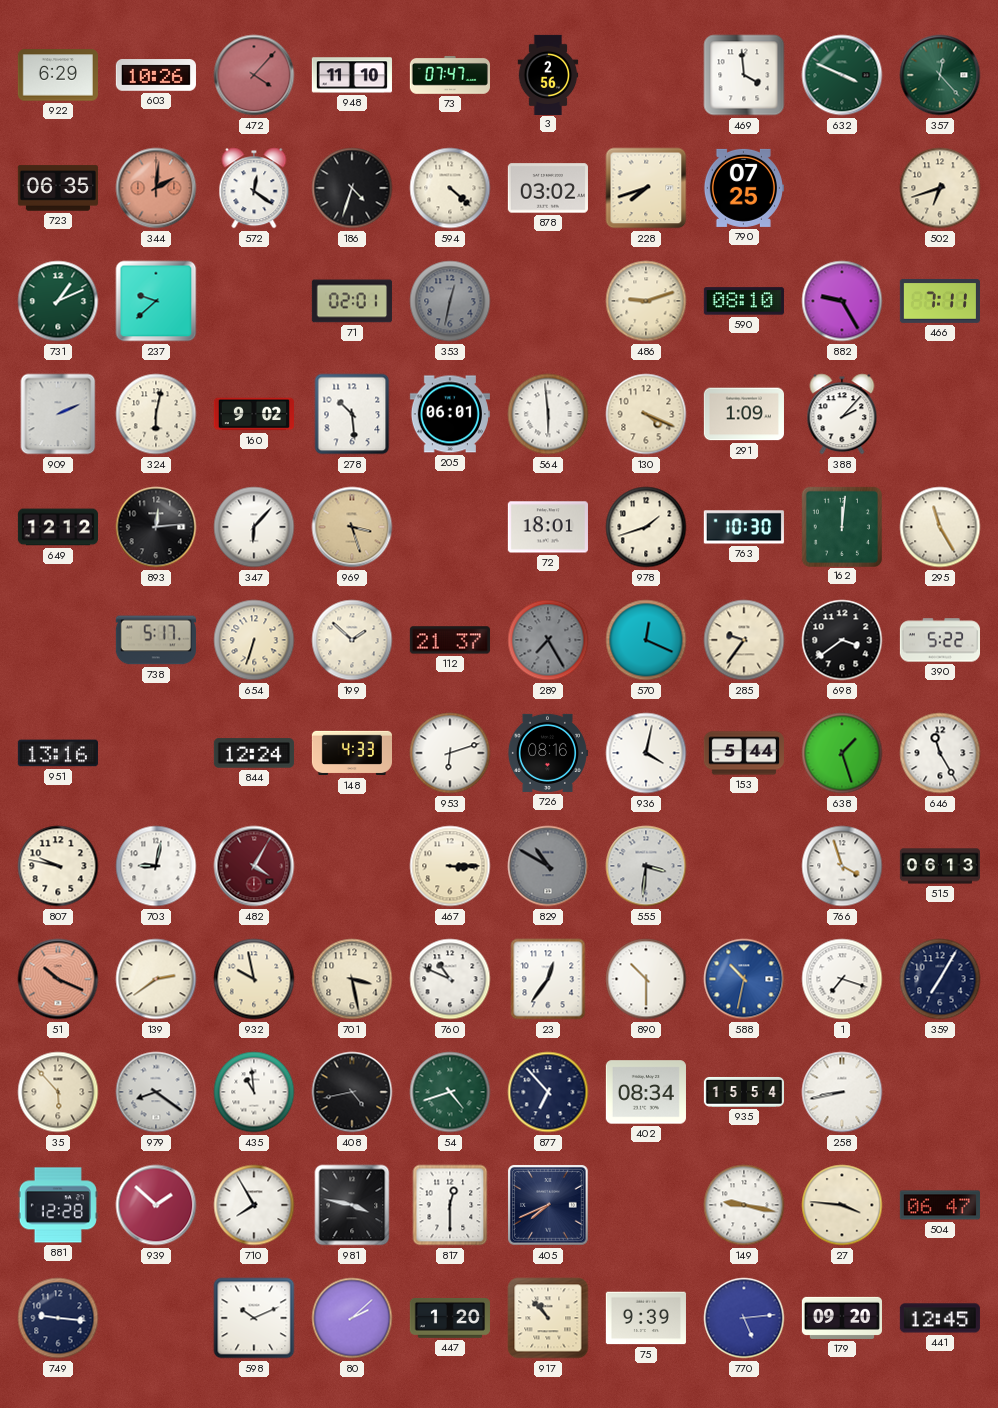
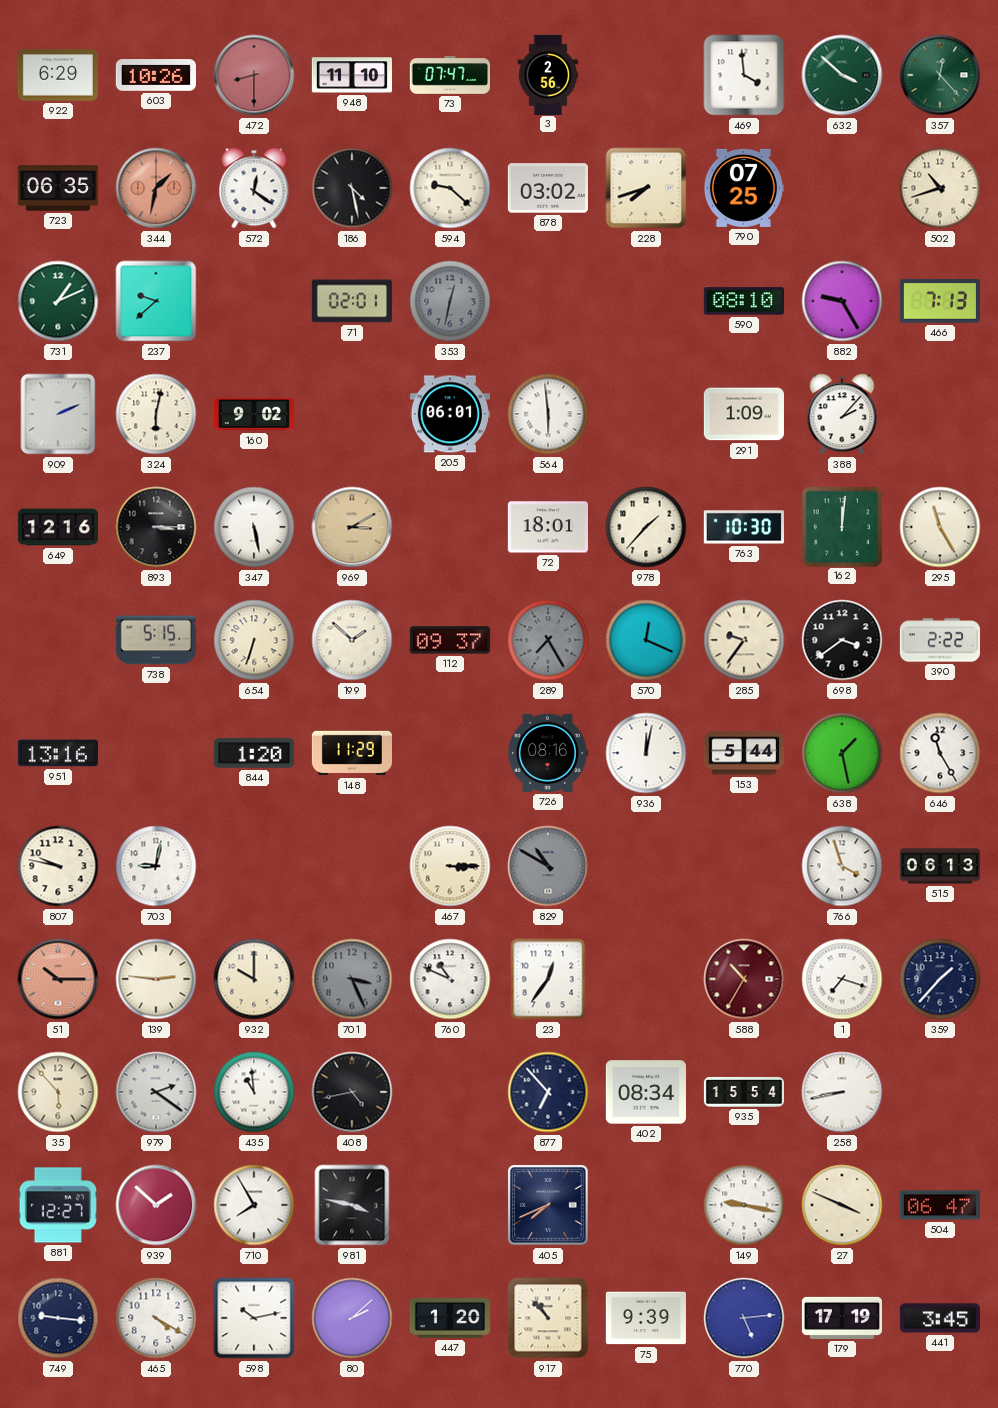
472: 4:07 -> 8:30
632: 3:49 -> 3:52
344: 2:01 -> 1:32
186: 4:33 -> 4:28
594: 4:22 -> 9:22
502: 6:42 -> 10:42
486: 9:12 -> none
466: 7:11 -> 7:13
278: 10:29 -> none
130: 4:19 -> none
649: 12:12 -> 12:16
893: 12:14 -> 3:15
347: 6:07 -> 5:28
969: 3:27 -> 3:10
978: 1:42 -> 1:37
738: 5:17 -> 5:15
112: 21:37 -> 09:37
390: 5:22 -> 2:22
844: 12:24 -> 1:20
148: 4:33 -> 11:29
953: 6:12 -> none
936: 4:02 -> 12:02
638: 1:27 -> 1:28
482: 4:05 -> none
555: 3:31 -> none
51: 10:19 -> 10:15
139: 2:39 -> 2:46
932: 9:58 -> 10:00
701: 3:28 -> 3:26
701 dial: cream -> grey
890: 10:30 -> none
588: 10:32 -> 10:35
588 dial: blue -> burgundy
359: 7:05 -> 1:37
979: 8:21 -> 2:21
54: 4:42 -> none
881: 12:28 -> 12:27
817: 12:30 -> none
27: 3:46 -> 3:49
465: none -> 4:20
598: 10:11 -> 10:13
179: 09:20 -> 17:19
441: 12:45 -> 3:45
